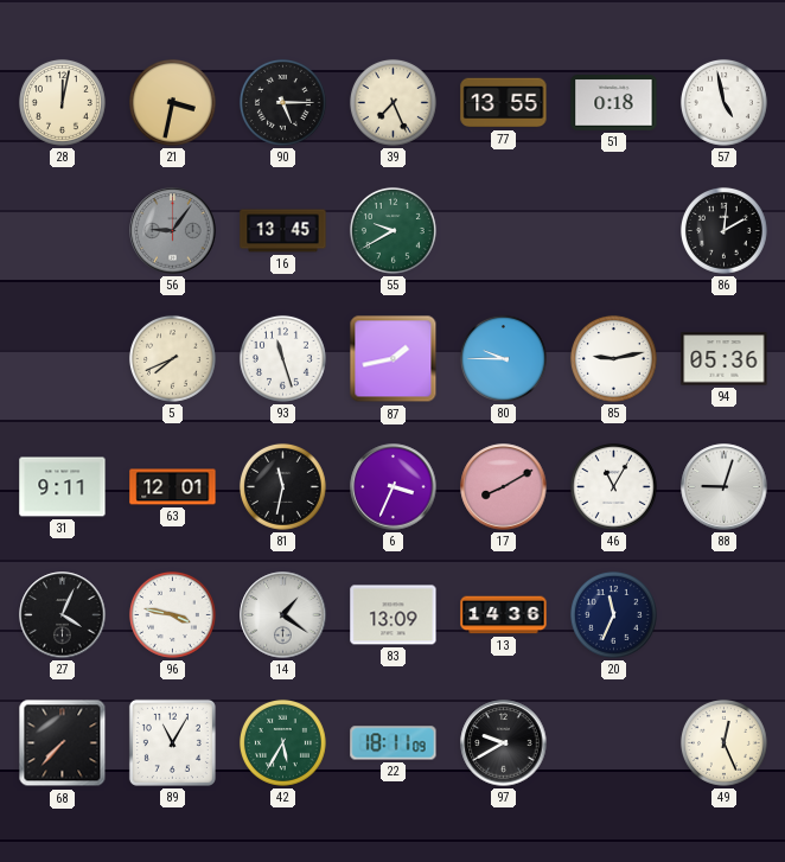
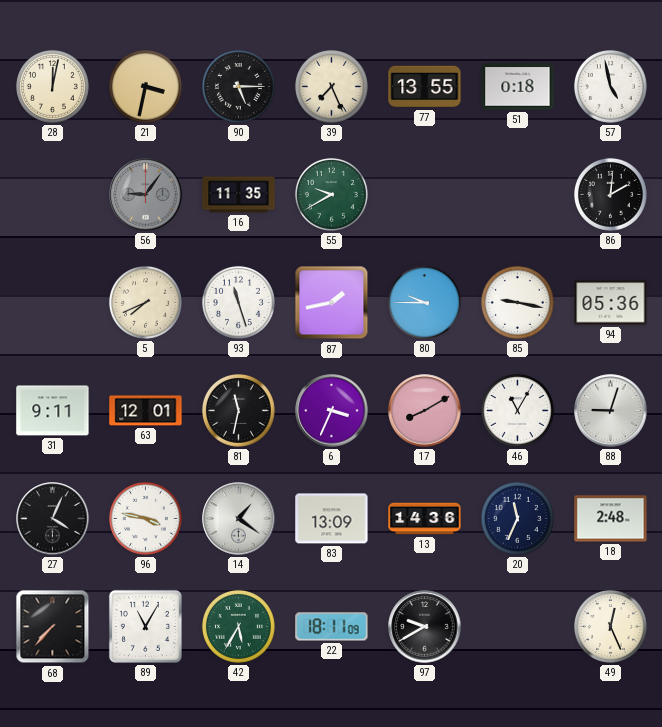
16: 13:45 -> 11:35
85: 9:13 -> 9:17
18: none -> 2:48
